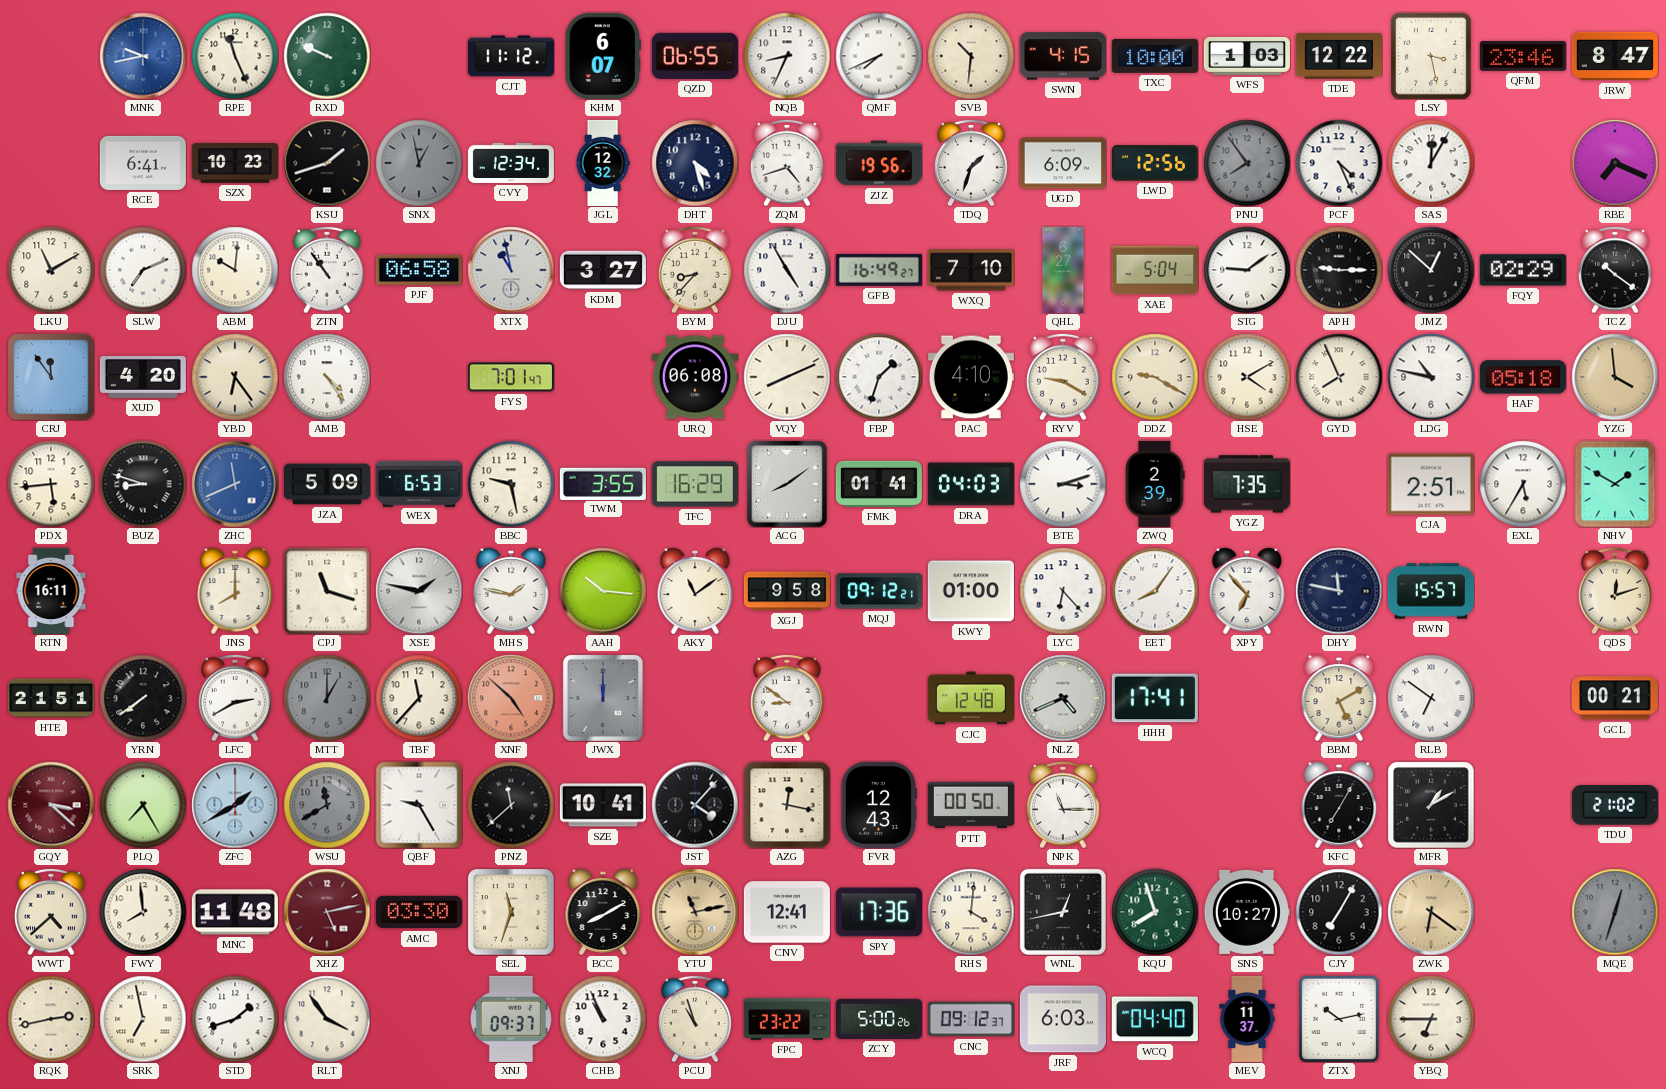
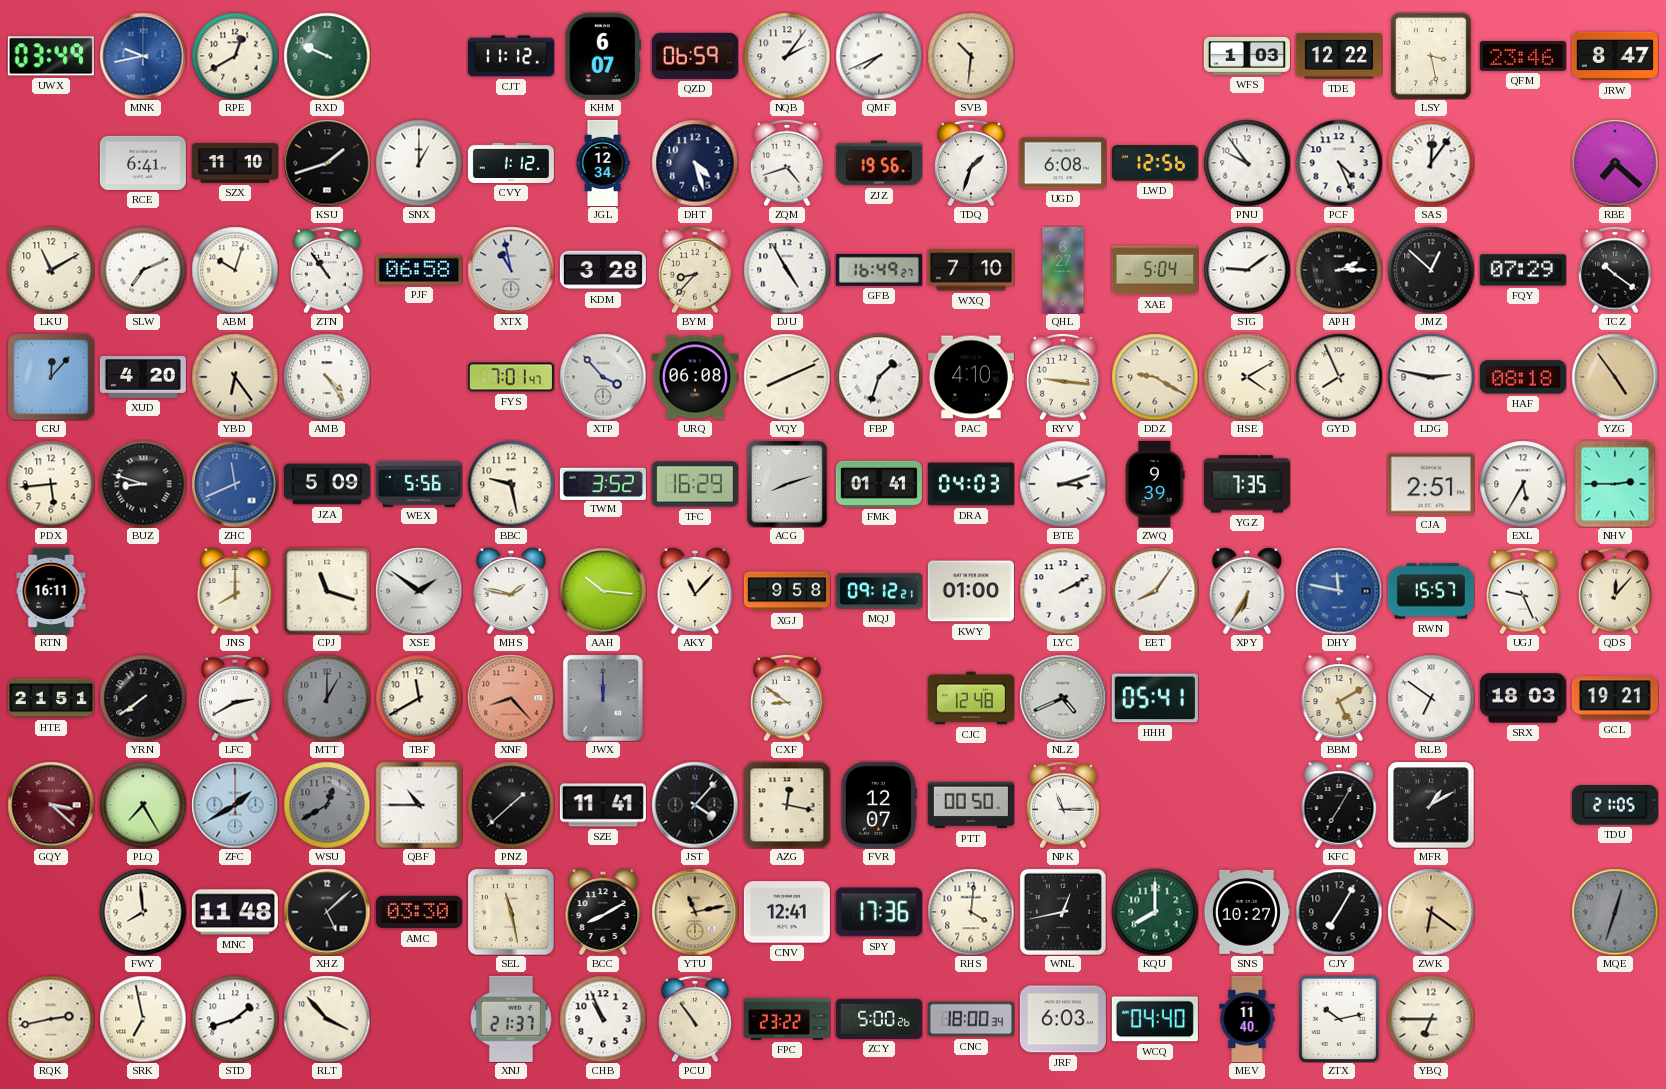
UWX: none -> 03:49
RPE: 11:26 -> 12:40
QZD: 06:55 -> 06:59
NQB: 8:34 -> 2:06
SWN: 4:15 -> none
TXC: 10:00 -> none
SZX: 10:23 -> 11:10
SNX: 12:58 -> 1:00
SNX dial: grey -> white
CVY: 12:34 -> 1:12
JGL: 12:32 -> 12:34
UGD: 6:09 -> 6:08
PNU: 7:54 -> 9:54
PNU dial: grey -> white
SAS: 12:05 -> 12:06
RBE: 7:19 -> 7:22
ABM: 10:01 -> 10:03
KDM: 3:27 -> 3:28
APH: 9:15 -> 2:15
FQY: 02:29 -> 07:29
CRJ: 11:54 -> 12:07
XTP: none -> 3:53
RYV: 9:20 -> 9:16
LDG: 10:47 -> 2:47
HAF: 05:18 -> 08:18
YZG: 3:59 -> 4:54
WEX: 6:53 -> 5:56
TWM: 3:55 -> 3:52
ACG: 8:09 -> 8:12
ZWQ: 2:39 -> 9:39
NHV: 1:50 -> 2:45
XSE: 1:47 -> 1:51
AKY: 11:09 -> 11:07
LYC: 6:23 -> 2:10
XPY: 6:53 -> 6:35
DHY dial: navy -> blue
UGJ: none -> 9:26
QDS: 12:12 -> 12:07
TBF: 11:37 -> 11:40
XNF: 4:52 -> 8:23
HHH: 17:41 -> 05:41
SRX: none -> 18:03
GCL: 00:21 -> 19:21
WSU: 11:40 -> 12:40
QBF: 9:25 -> 10:45
PNZ: 11:38 -> 1:38
SZE: 10:41 -> 11:41
FVR: 12:43 -> 12:07
TDU: 21:02 -> 21:05
WWT: 4:38 -> none
XHZ: 5:13 -> 5:08
XHZ dial: burgundy -> black
SEL: 11:33 -> 11:28
KQU: 7:57 -> 8:00
RLT: 3:54 -> 3:53
XNJ: 09:37 -> 21:37
PCU: 10:57 -> 10:54
CNC: 09:12 -> 18:00
MEV: 11:37 -> 11:40
